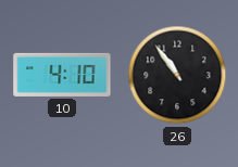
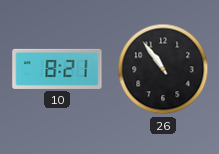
10: 4:10 -> 8:21
